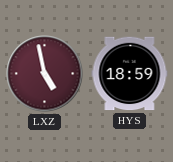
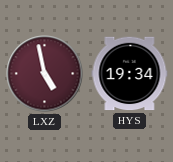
HYS: 18:59 -> 19:34
